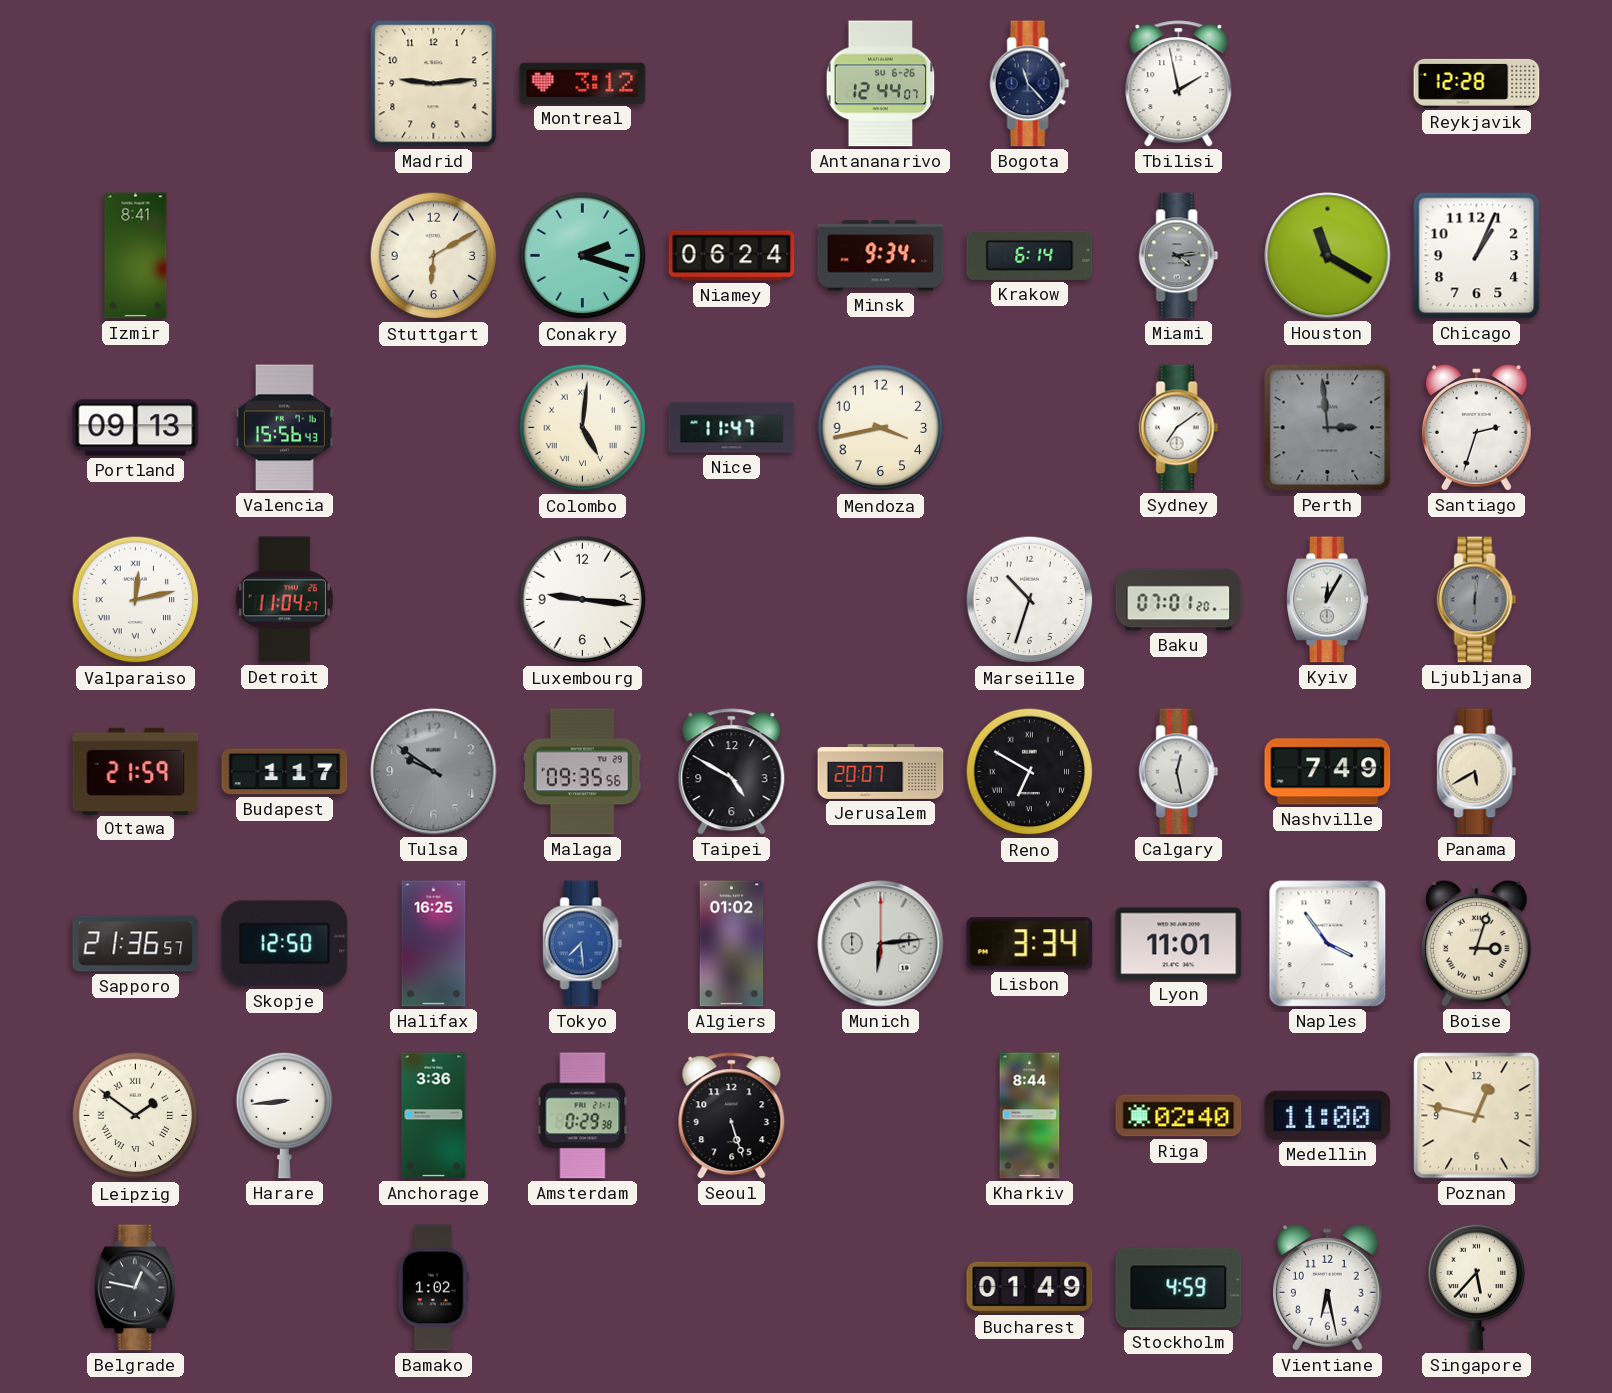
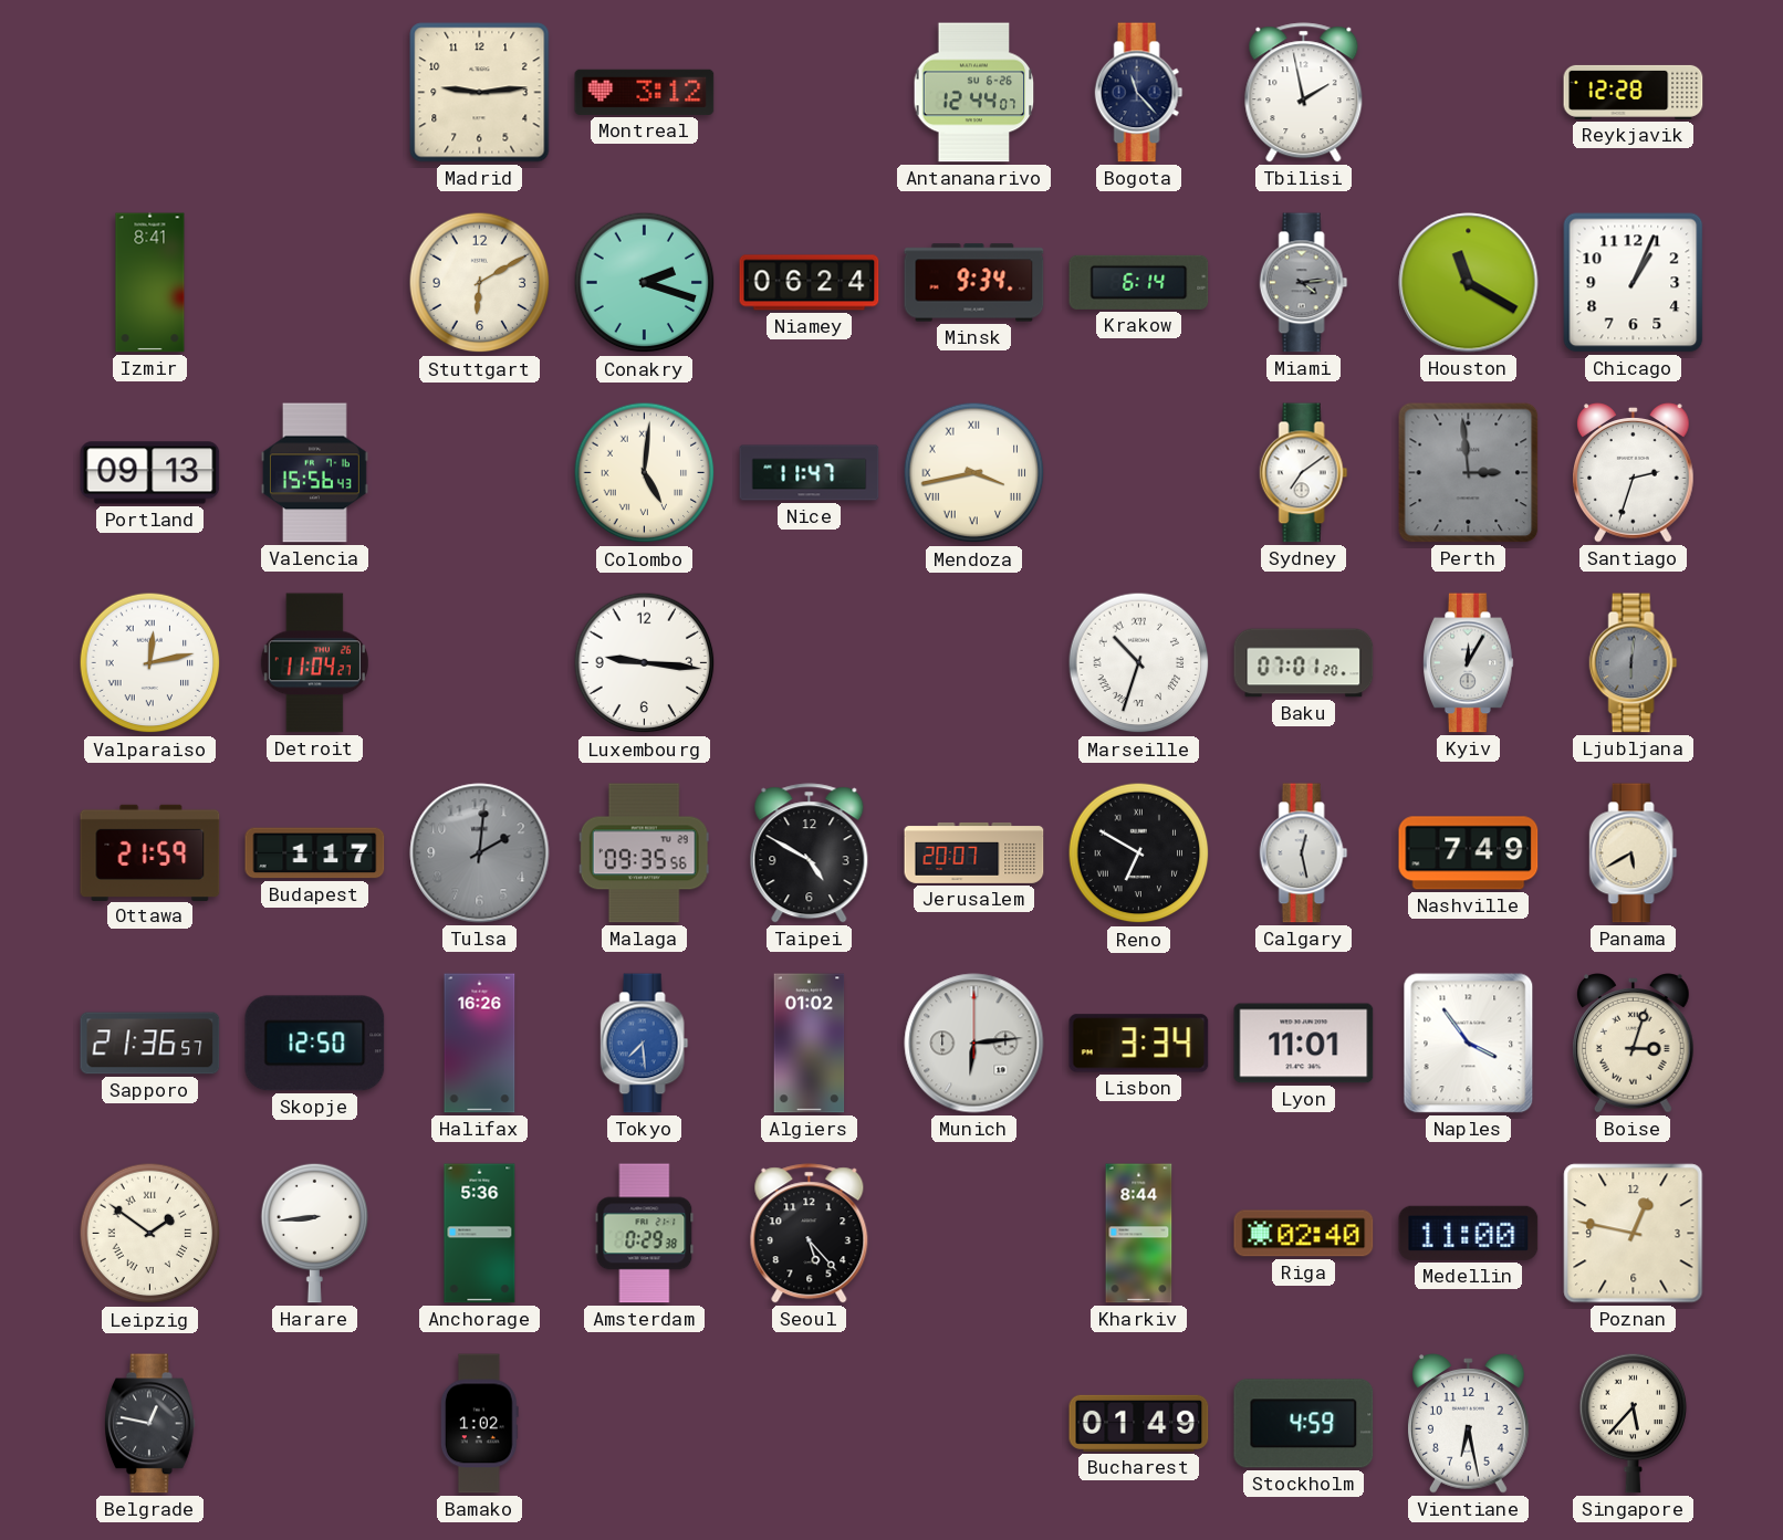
Mendoza numerals: Arabic -> Roman
Marseille numerals: Arabic -> Roman
Tulsa: 9:51 -> 2:01
Halifax: 16:25 -> 16:26
Anchorage: 3:36 -> 5:36
Seoul: 5:27 -> 5:23
